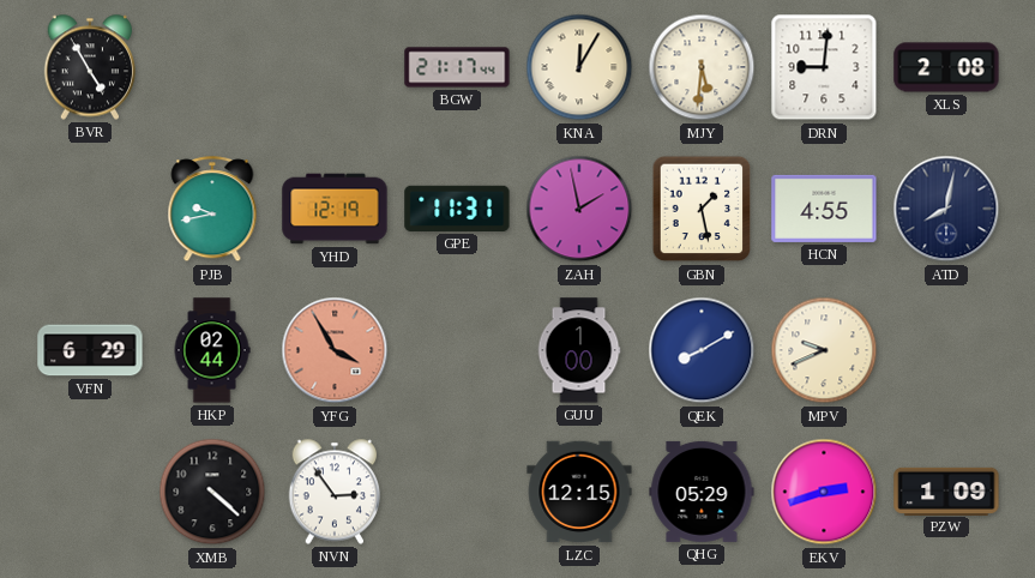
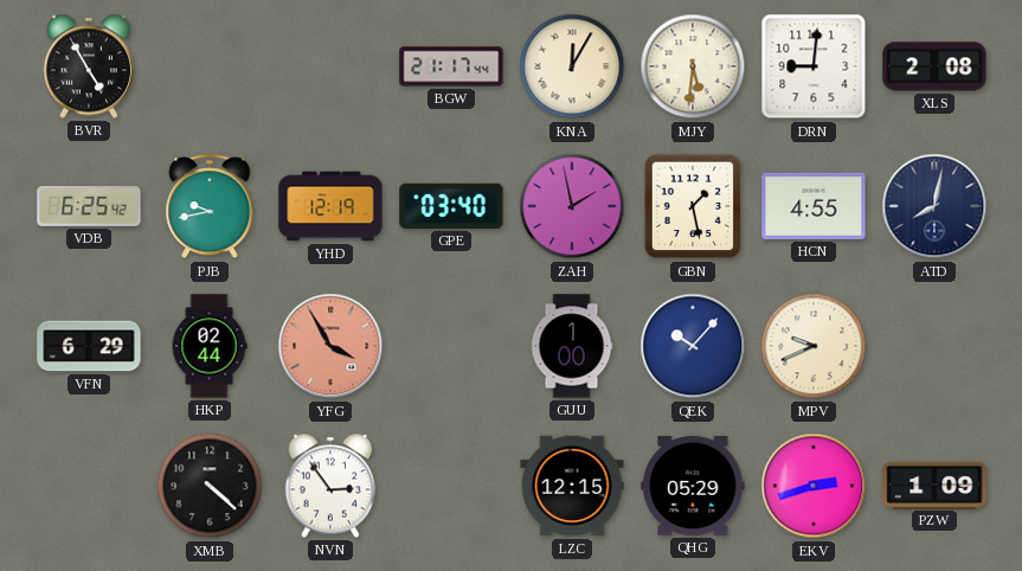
VDB: none -> 6:25
GPE: 11:31 -> 03:40
QEK: 8:10 -> 10:07
